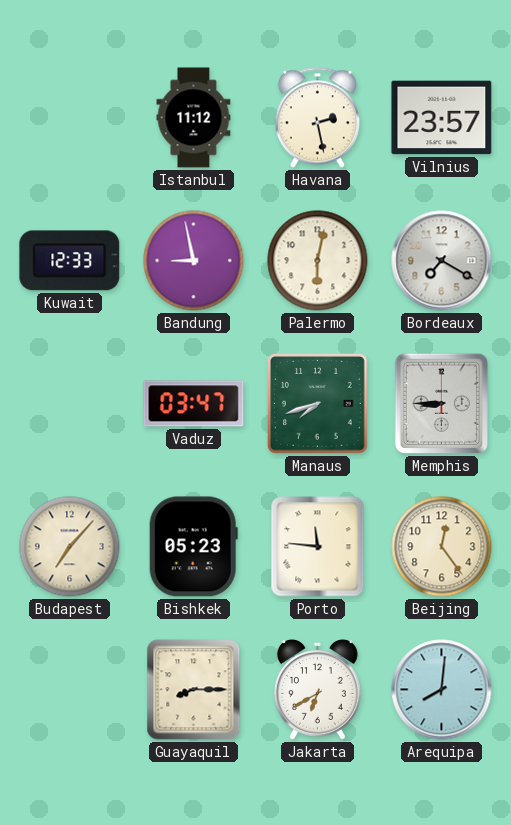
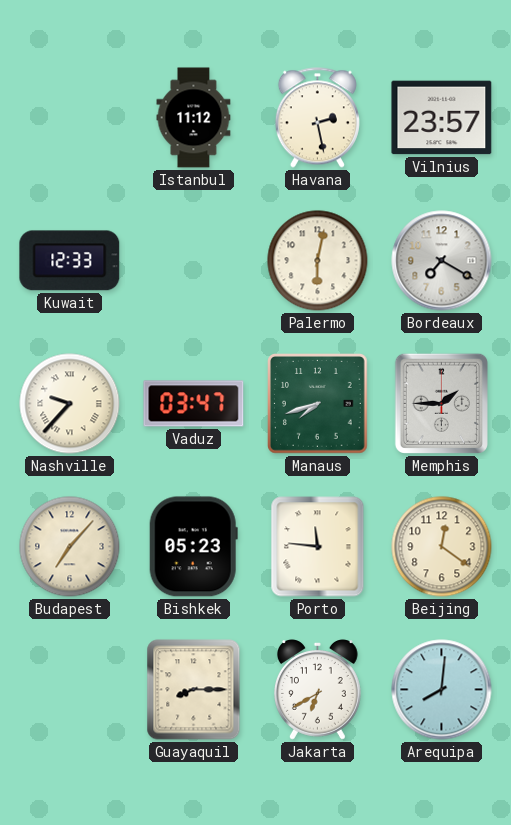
Bandung: 8:58 -> none
Nashville: none -> 9:37
Memphis: 8:45 -> 1:45
Beijing: 12:24 -> 12:21
